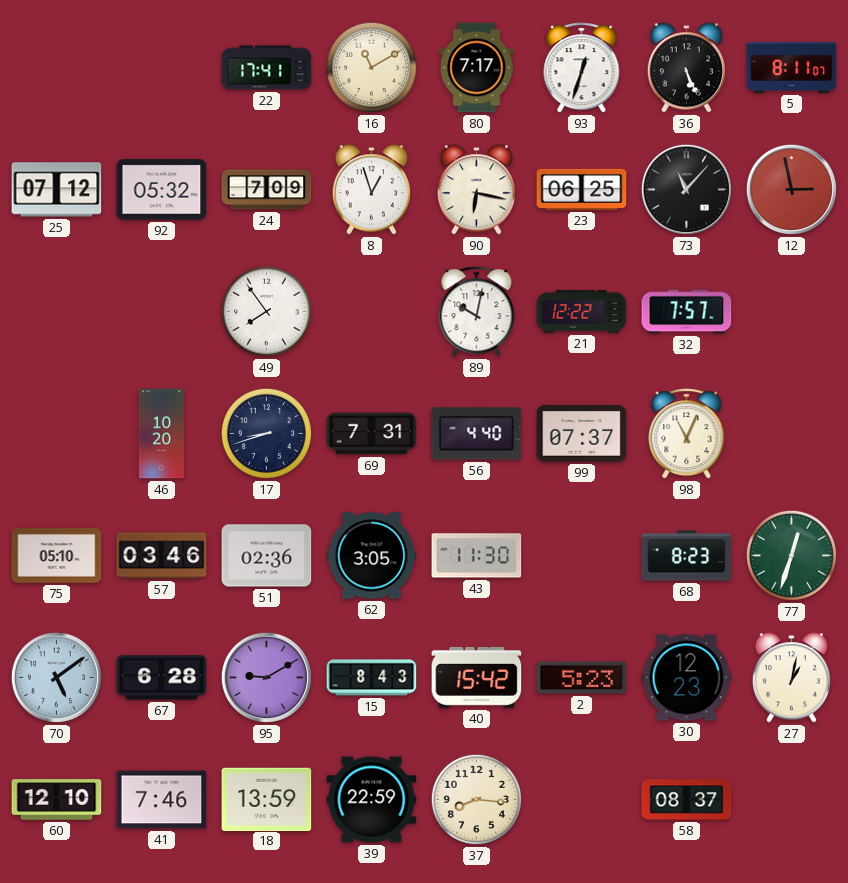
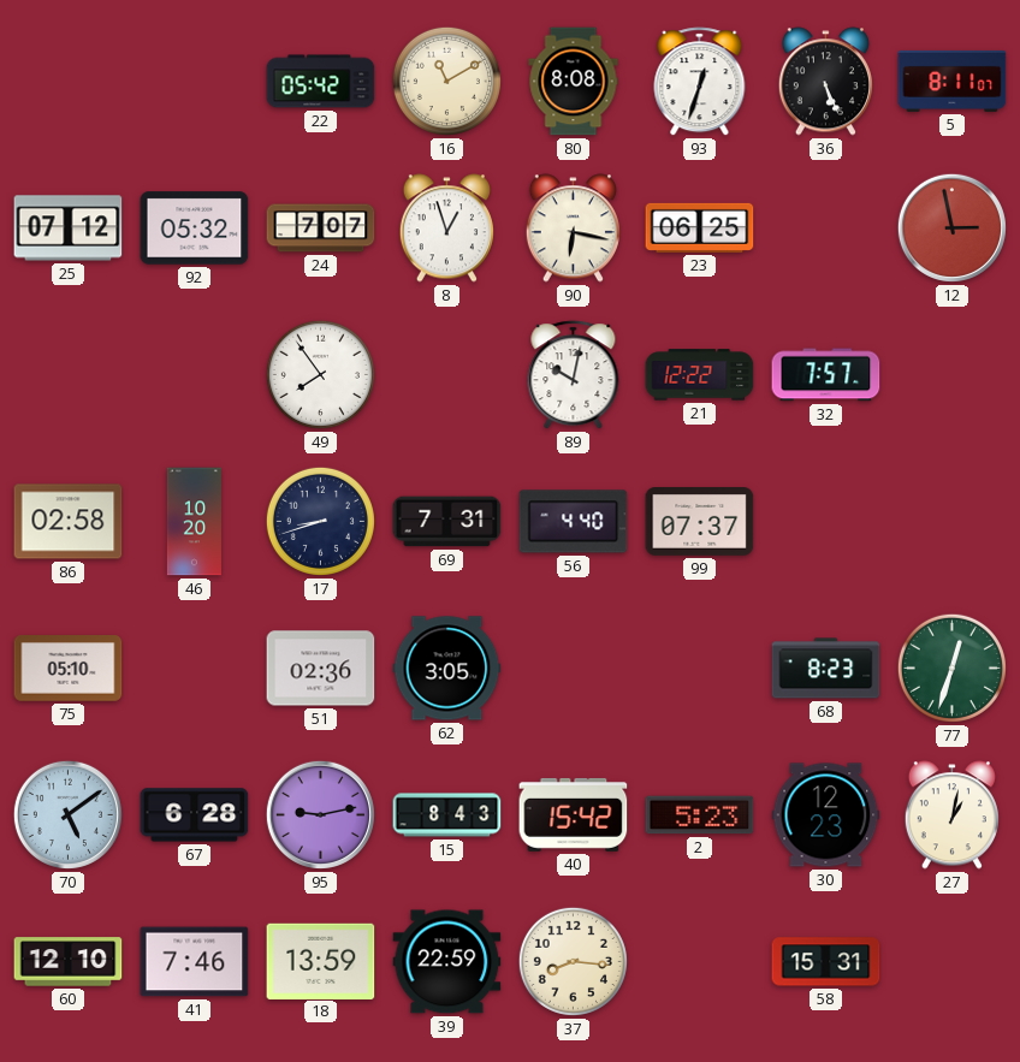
22: 17:41 -> 05:42
80: 7:17 -> 8:08
24: 7:09 -> 7:07
73: 11:07 -> none
86: none -> 02:58
98: 11:04 -> none
57: 03:46 -> none
43: 11:30 -> none
95: 9:10 -> 9:13
58: 08:37 -> 15:31
